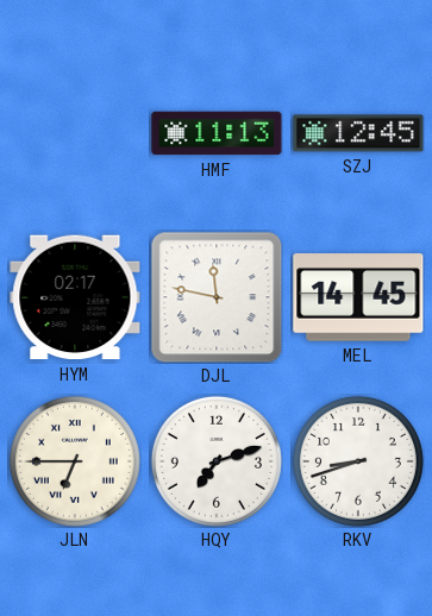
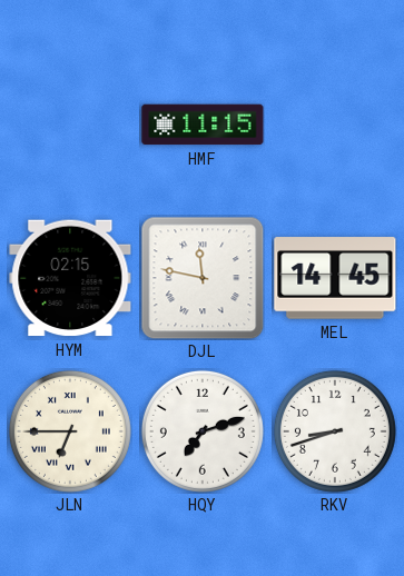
HMF: 11:13 -> 11:15
SZJ: 12:45 -> none
HYM: 02:17 -> 02:15
